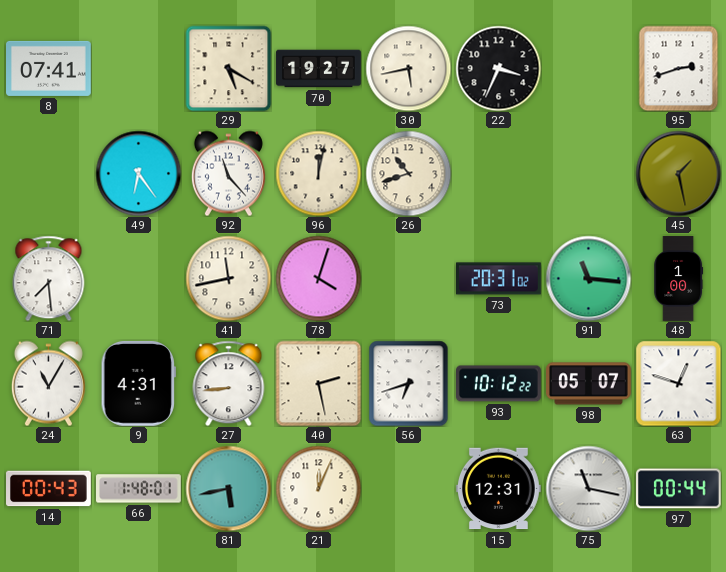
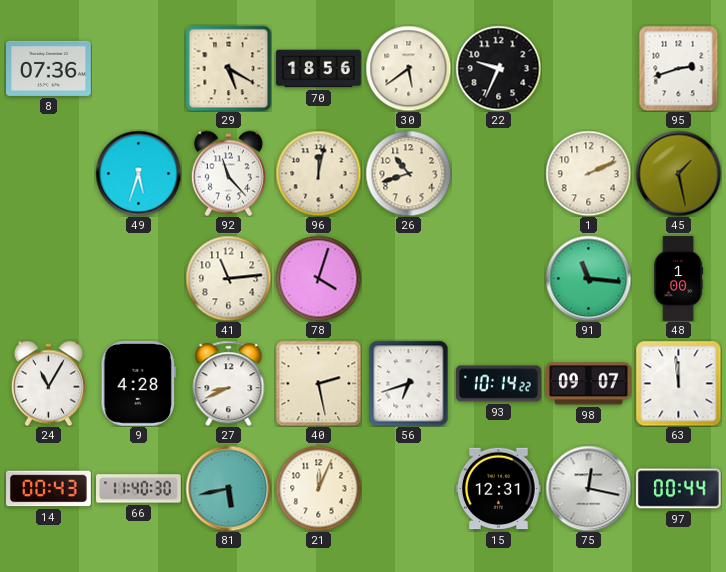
8: 07:41 -> 07:36
70: 19:27 -> 18:56
30: 5:43 -> 5:39
22: 3:34 -> 9:34
49: 6:24 -> 5:33
1: none -> 2:11
71: 7:29 -> none
41: 11:43 -> 11:14
73: 20:31 -> none
9: 4:31 -> 4:28
27: 8:44 -> 8:41
93: 10:12 -> 10:14
98: 05:07 -> 09:07
63: 12:48 -> 11:59
66: 1:48 -> 11:40
75: 11:17 -> 12:17
